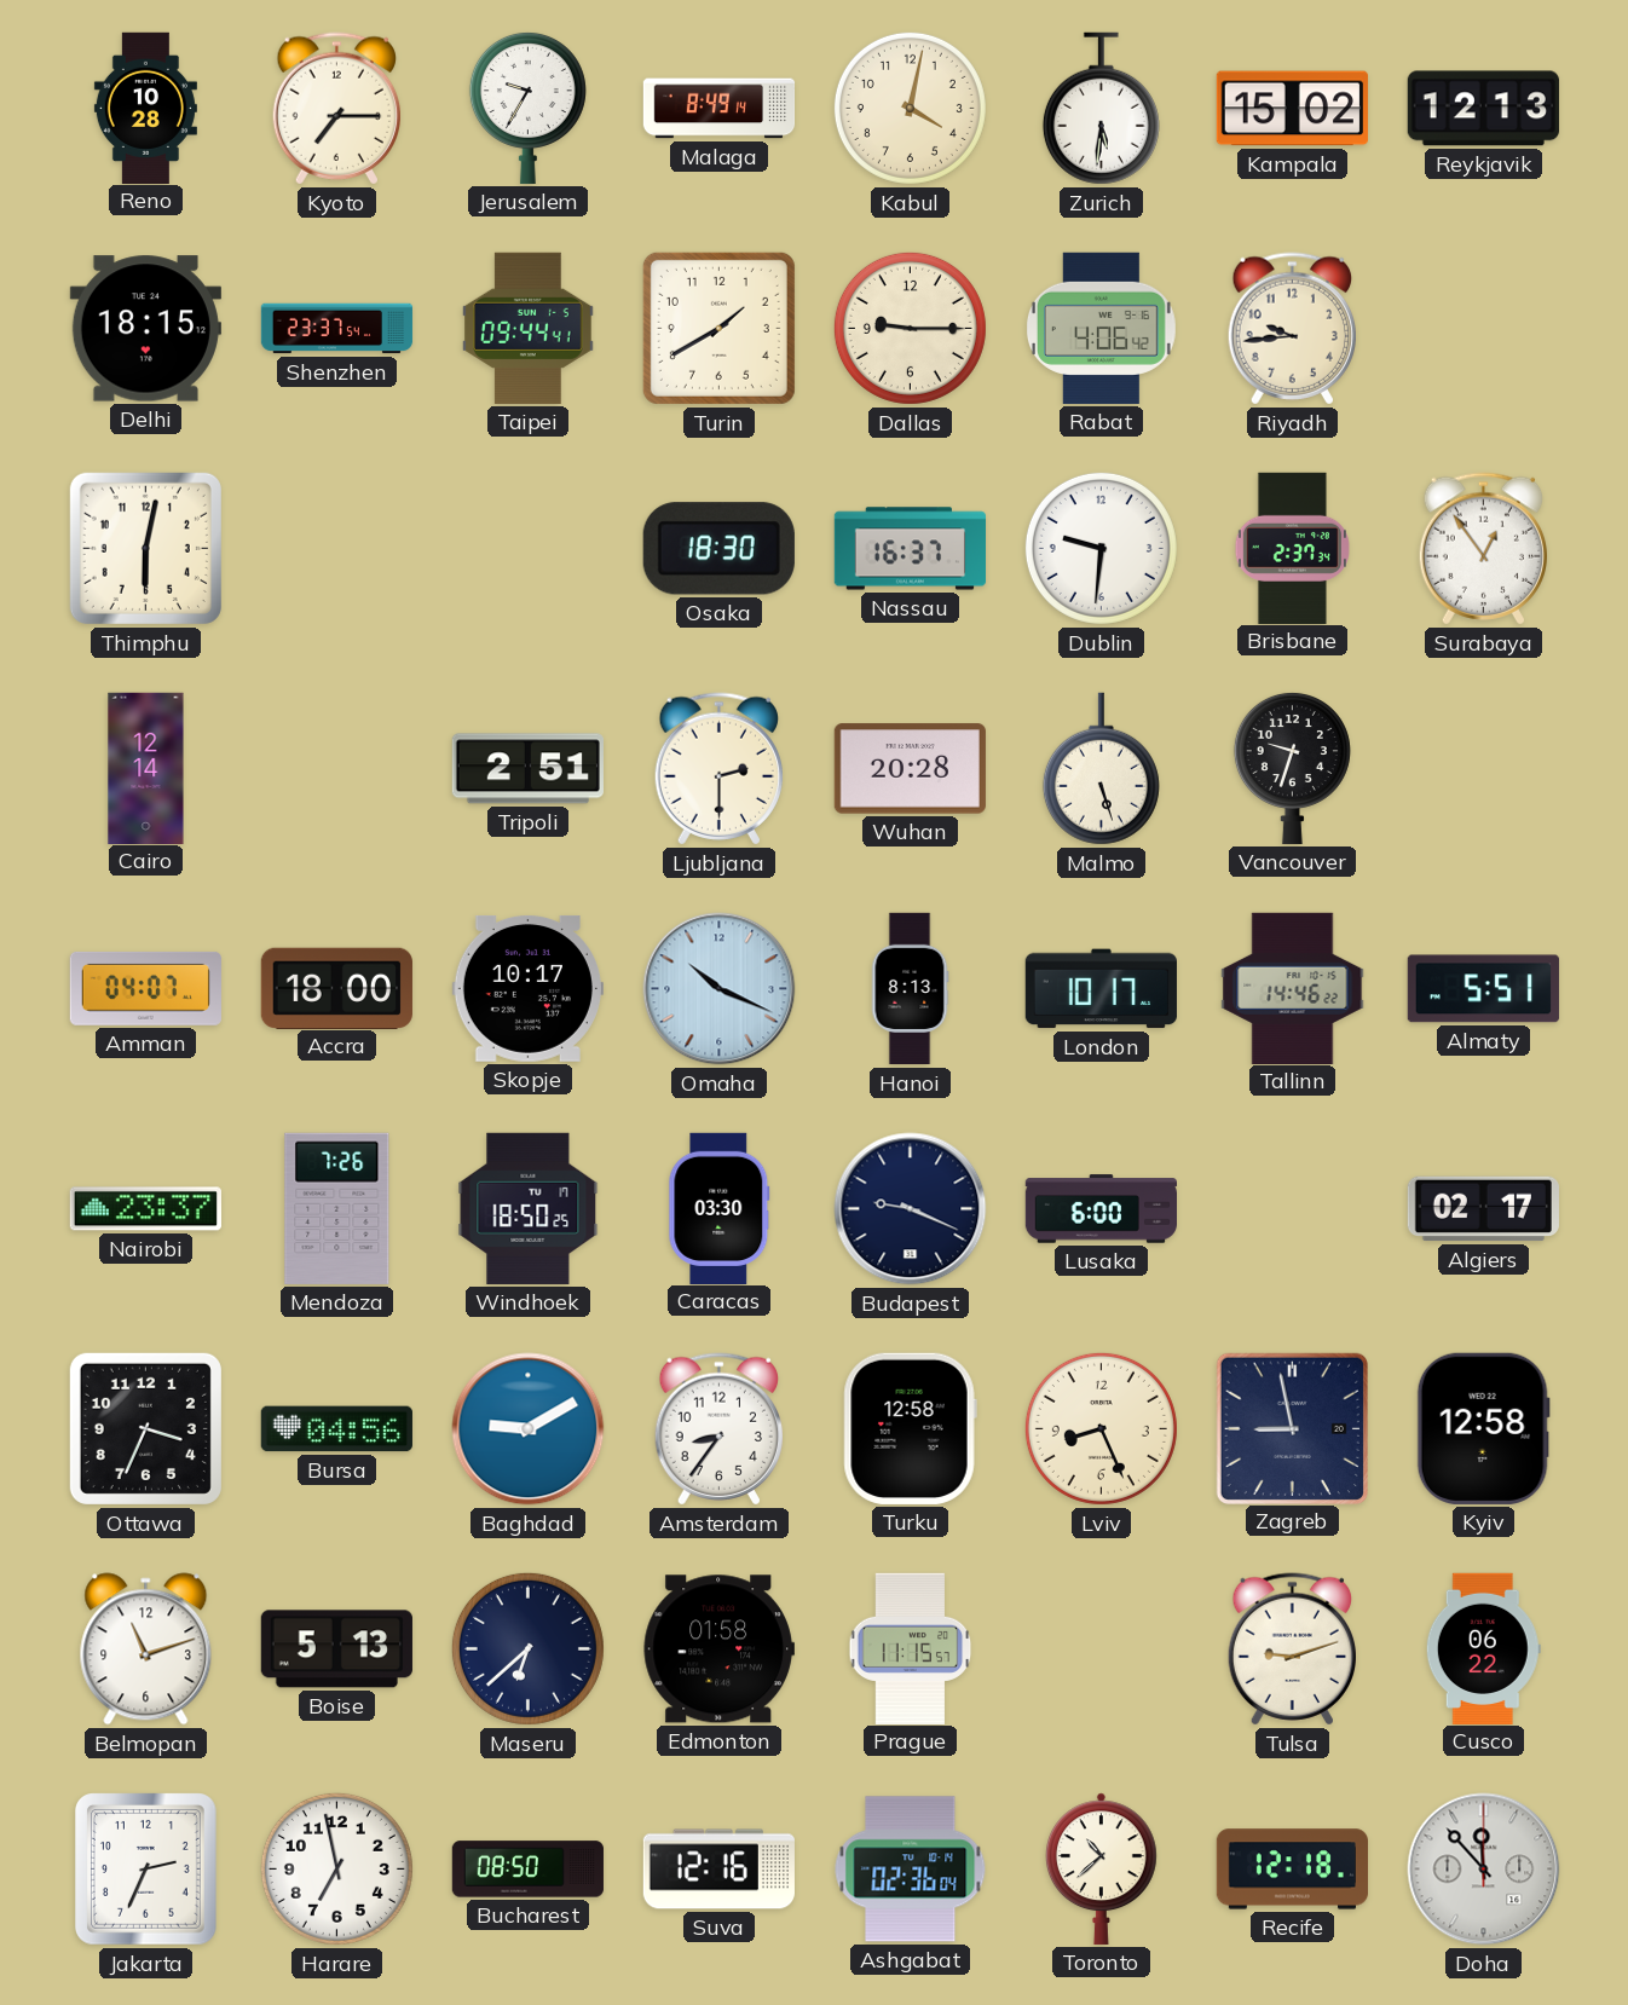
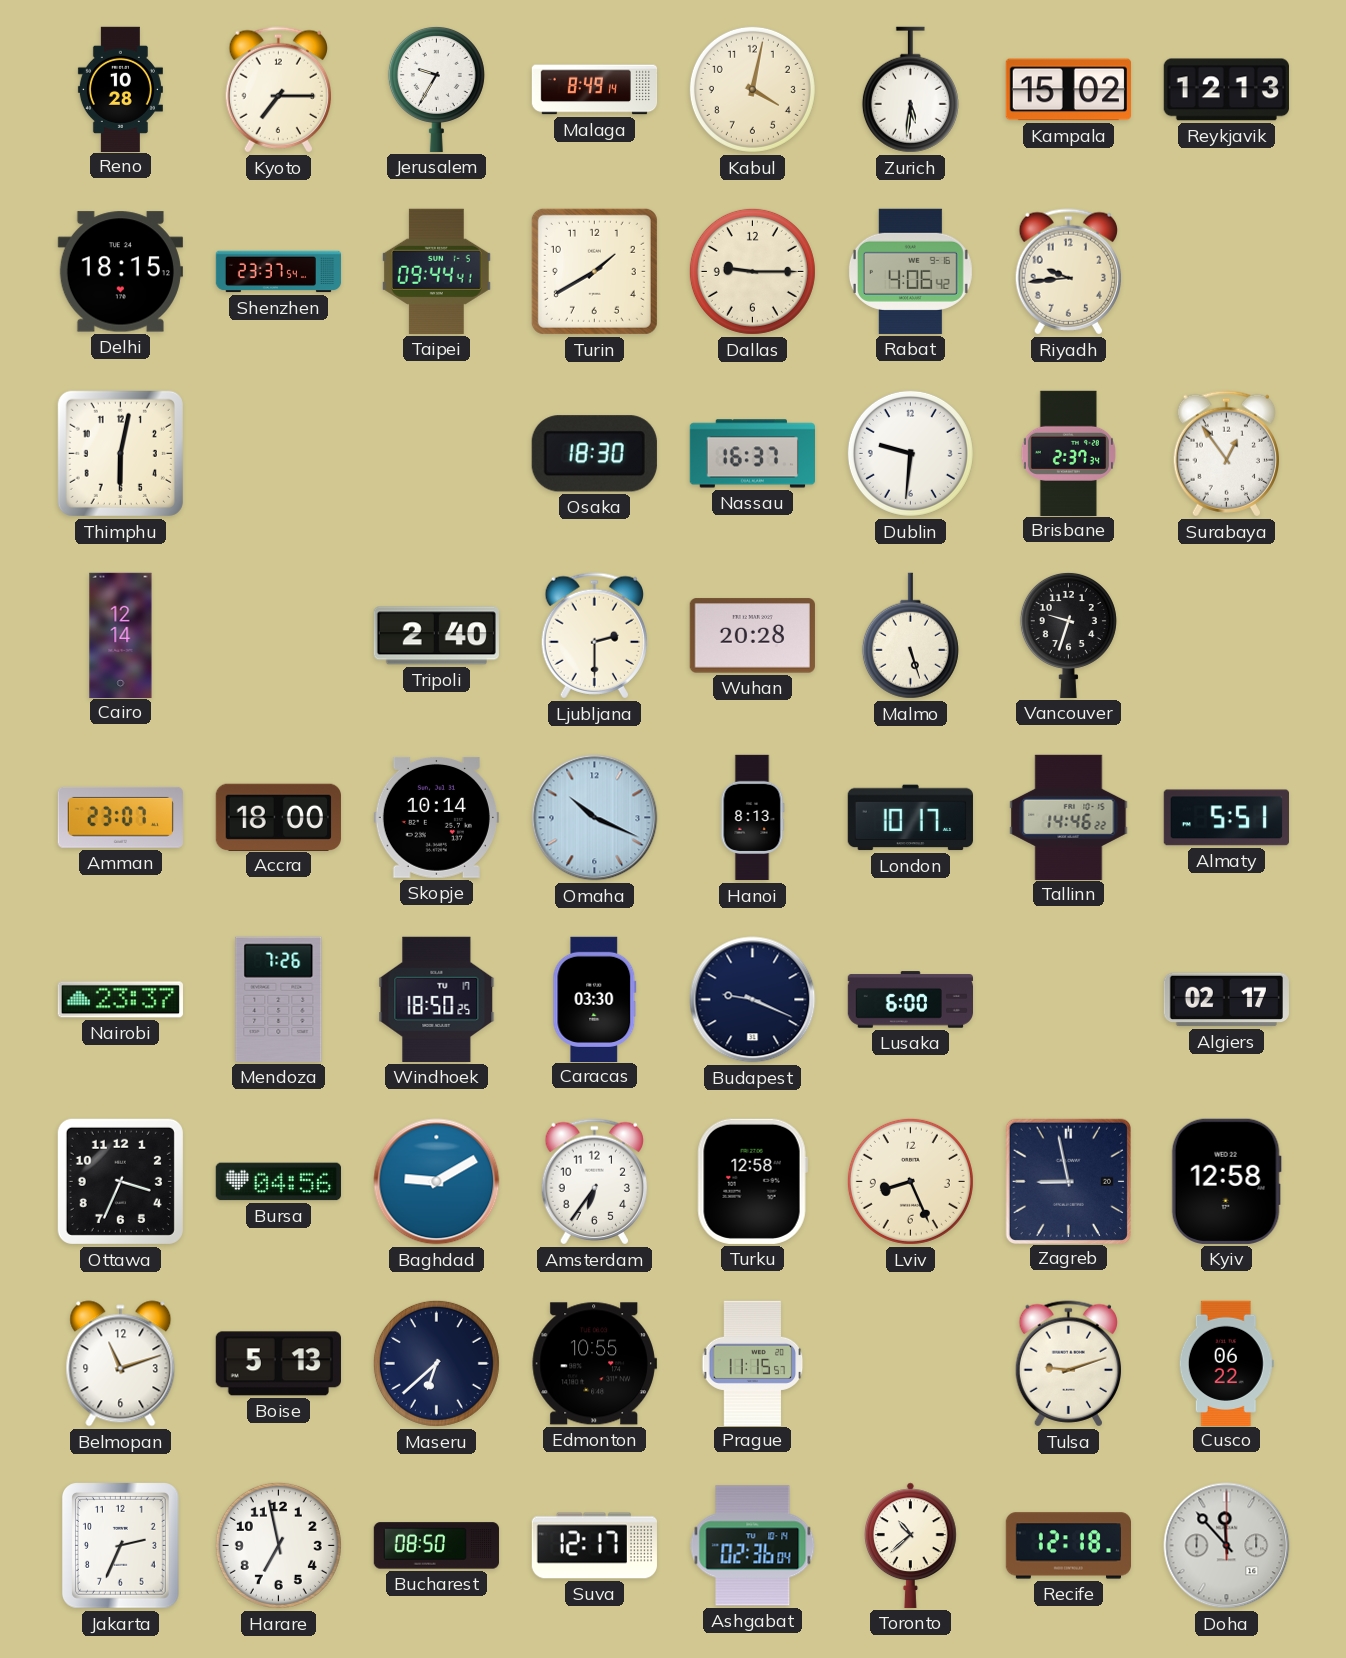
Tripoli: 2:51 -> 2:40
Amman: 04:07 -> 23:07
Skopje: 10:17 -> 10:14
Amsterdam: 8:36 -> 6:36
Edmonton: 01:58 -> 10:55
Suva: 12:16 -> 12:17
